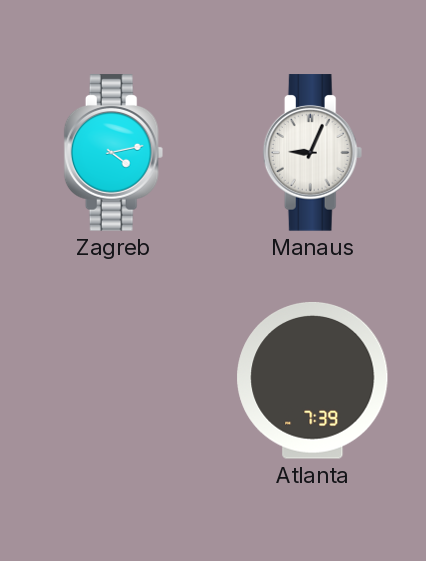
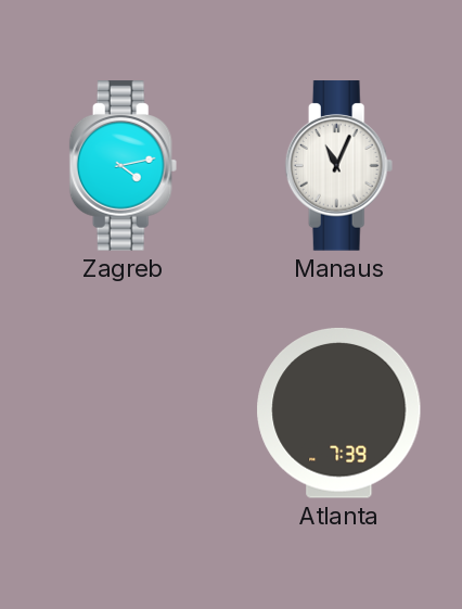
Manaus: 9:04 -> 11:04
